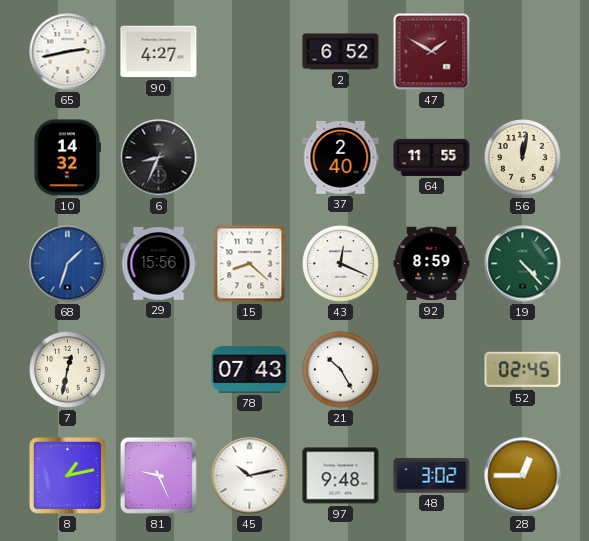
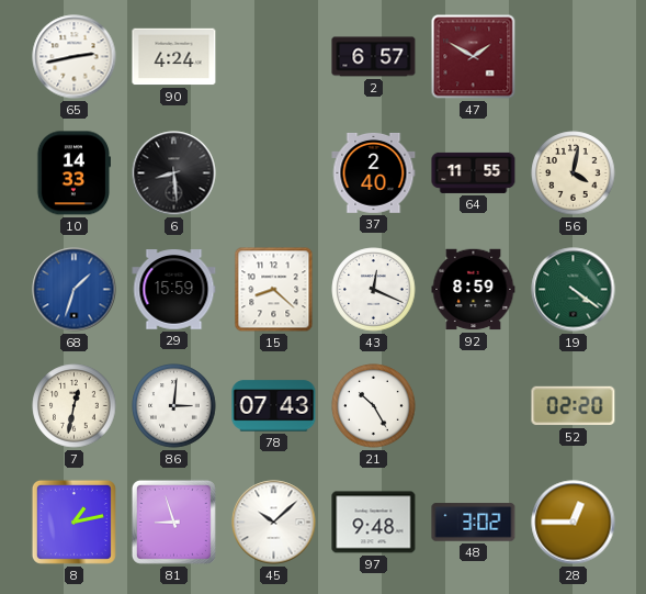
90: 4:27 -> 4:24
2: 6:52 -> 6:57
10: 14:32 -> 14:33
6: 8:34 -> 8:29
56: 12:02 -> 4:02
29: 15:56 -> 15:59
19: 4:23 -> 4:21
86: none -> 3:01
52: 02:45 -> 02:20
81: 9:26 -> 8:57
45: 10:13 -> 10:08
